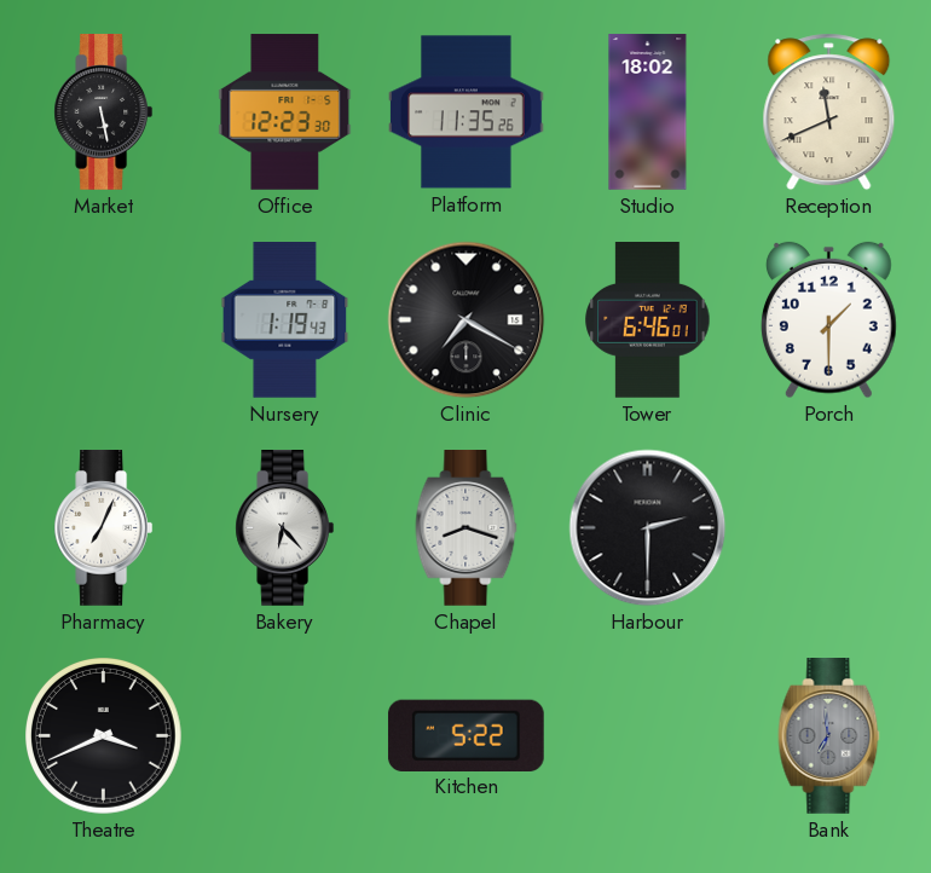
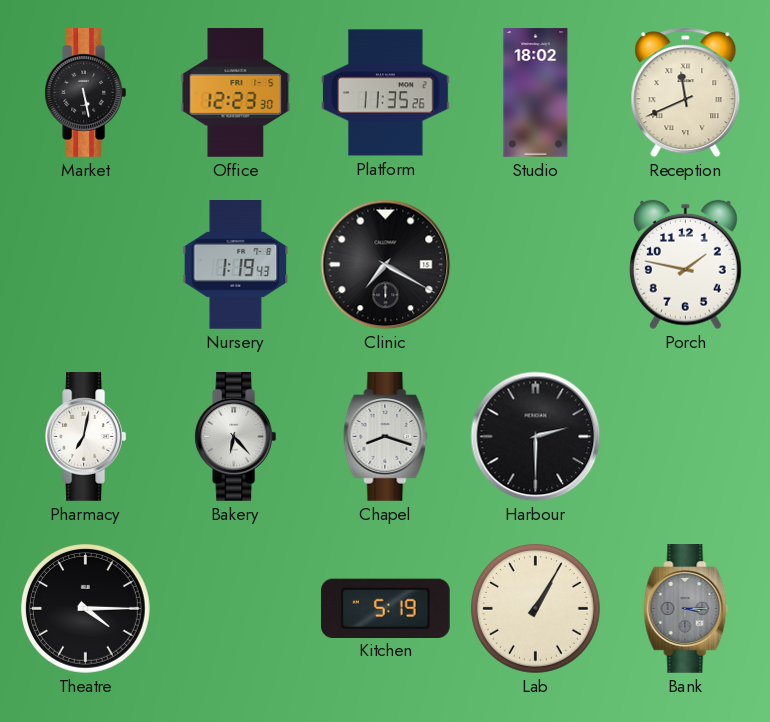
Tower: 6:46 -> none
Porch: 1:30 -> 1:47
Pharmacy: 7:04 -> 7:02
Theatre: 3:41 -> 4:15
Kitchen: 5:22 -> 5:19
Lab: none -> 1:05
Bank: 6:59 -> 3:15
